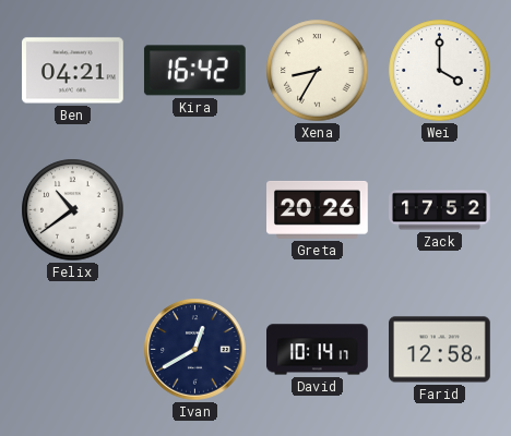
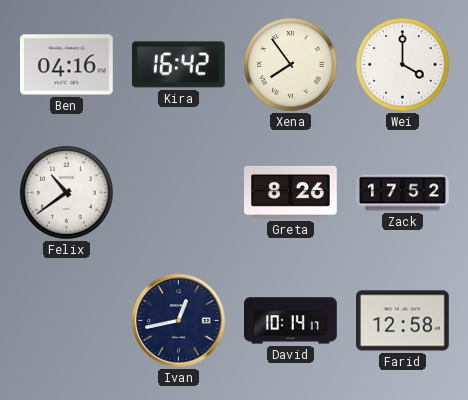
Ben: 04:21 -> 04:16
Xena: 8:35 -> 7:54
Greta: 20:26 -> 8:26
Ivan: 12:40 -> 12:43
